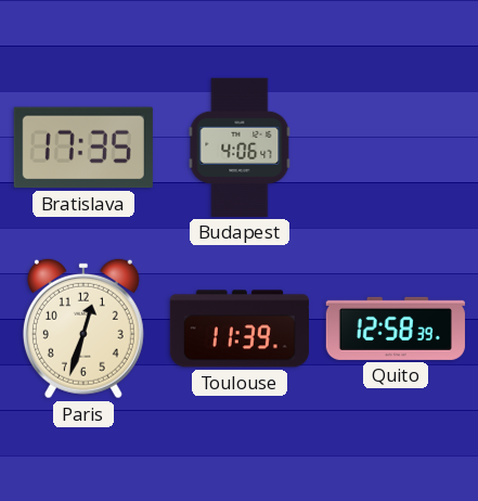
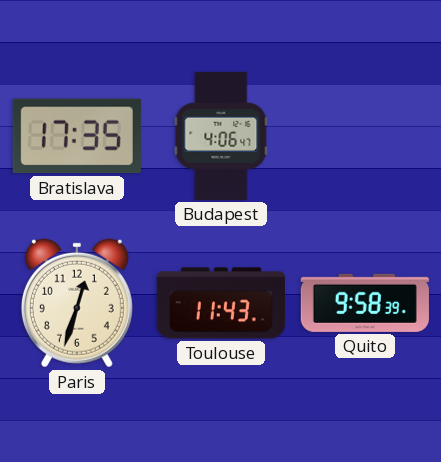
Toulouse: 11:39 -> 11:43
Quito: 12:58 -> 9:58
